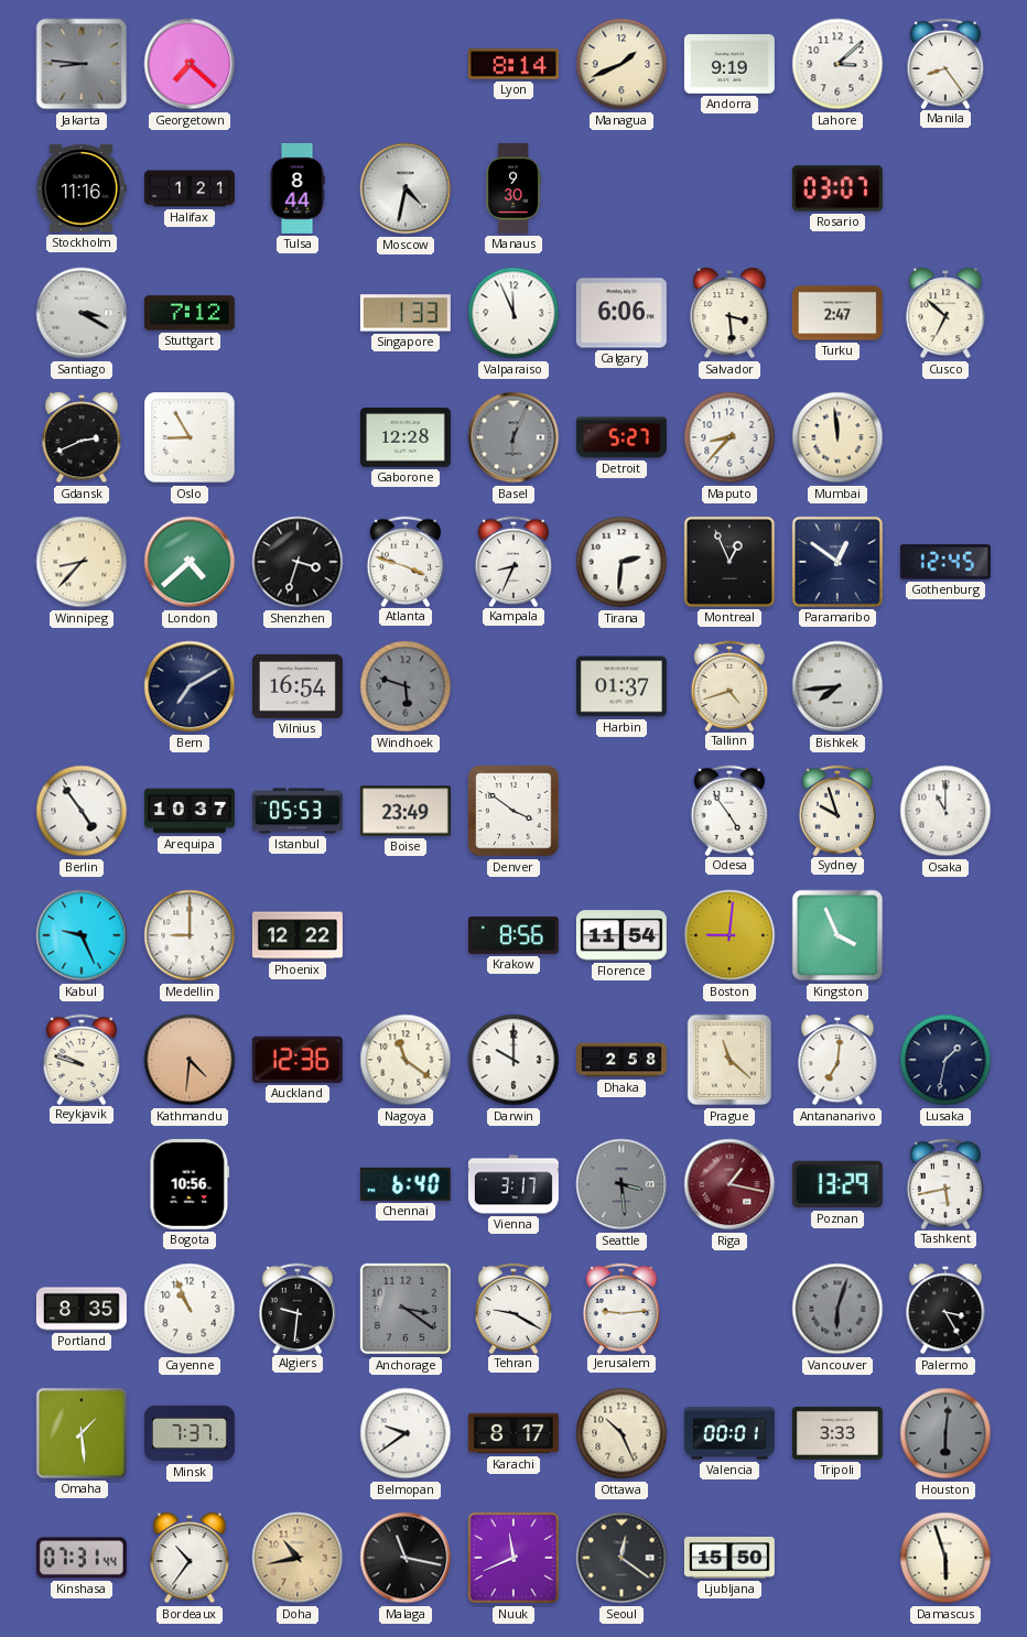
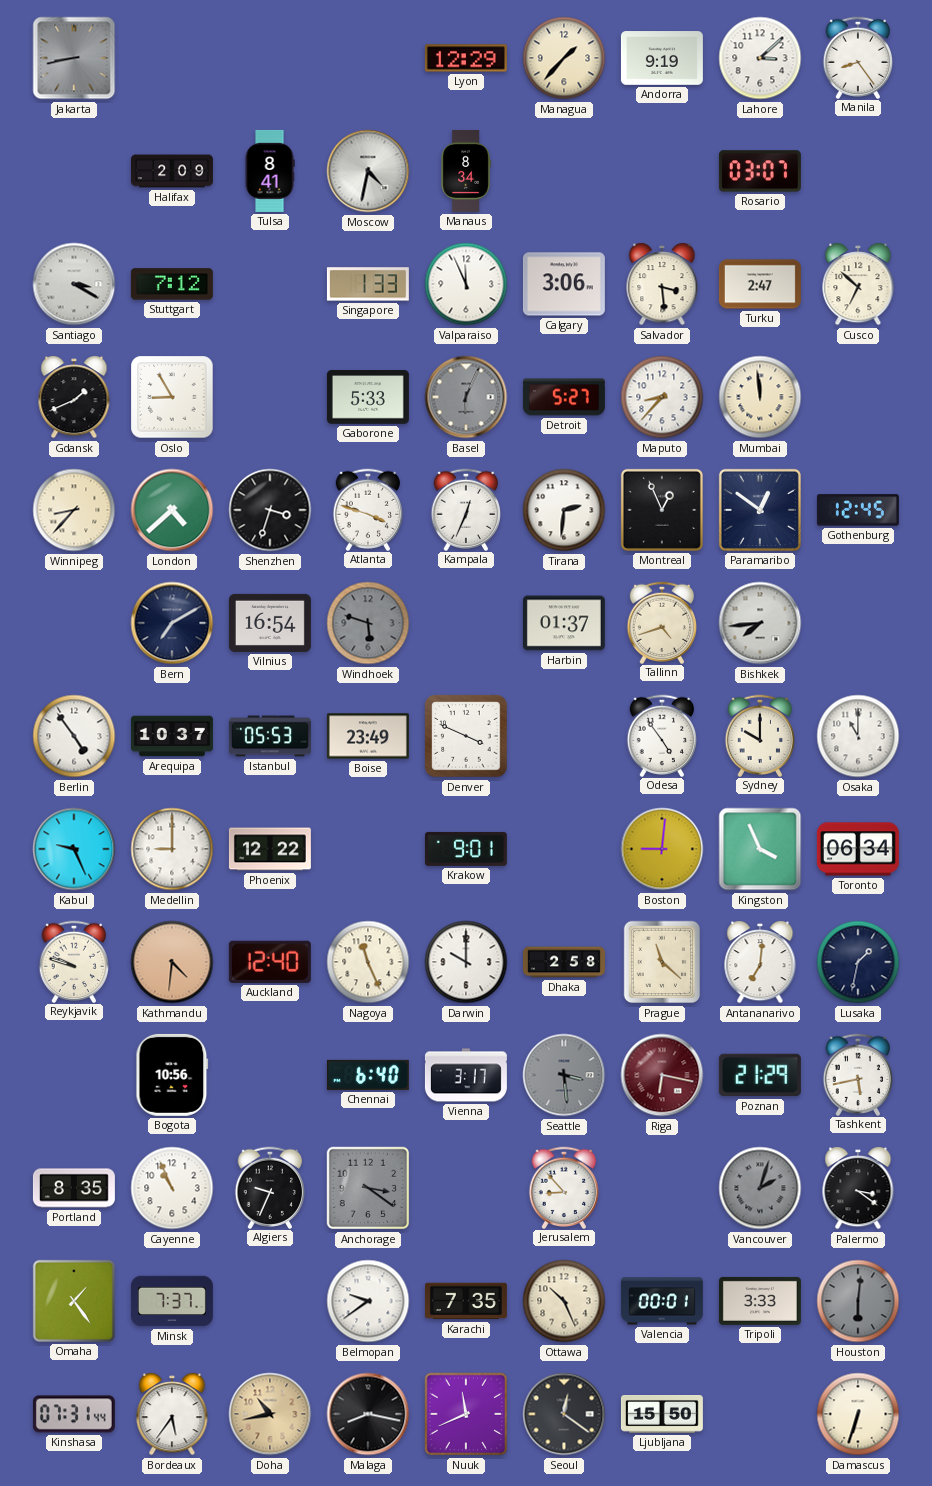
Jakarta: 8:46 -> 8:43
Georgetown: 7:22 -> none
Lyon: 8:14 -> 12:29
Managua: 1:41 -> 1:37
Stockholm: 11:16 -> none
Halifax: 1:21 -> 2:09
Tulsa: 8:44 -> 8:41
Manaus: 9:30 -> 8:34
Calgary: 6:06 -> 3:06
Gdansk: 2:41 -> 1:41
Gaborone: 12:28 -> 5:33
Kampala: 8:34 -> 12:34
Denver: 3:51 -> 3:49
Sydney: 9:57 -> 10:00
Krakow: 8:56 -> 9:01
Florence: 11:54 -> none
Toronto: none -> 06:34
Auckland: 12:36 -> 12:40
Nagoya: 11:21 -> 11:26
Riga: 1:17 -> 6:17
Poznan: 13:29 -> 21:29
Algiers: 9:31 -> 9:34
Tehran: 9:20 -> none
Jerusalem: 9:14 -> 8:53
Vancouver: 6:03 -> 2:03
Palermo: 3:25 -> 3:21
Omaha: 1:29 -> 1:24
Karachi: 8:17 -> 7:35
Bordeaux: 10:36 -> 5:36
Malaga: 11:17 -> 8:17
Damascus: 5:57 -> 6:33
